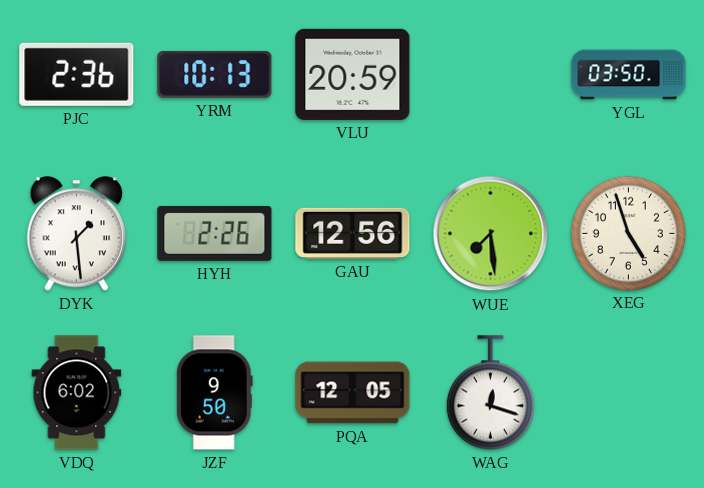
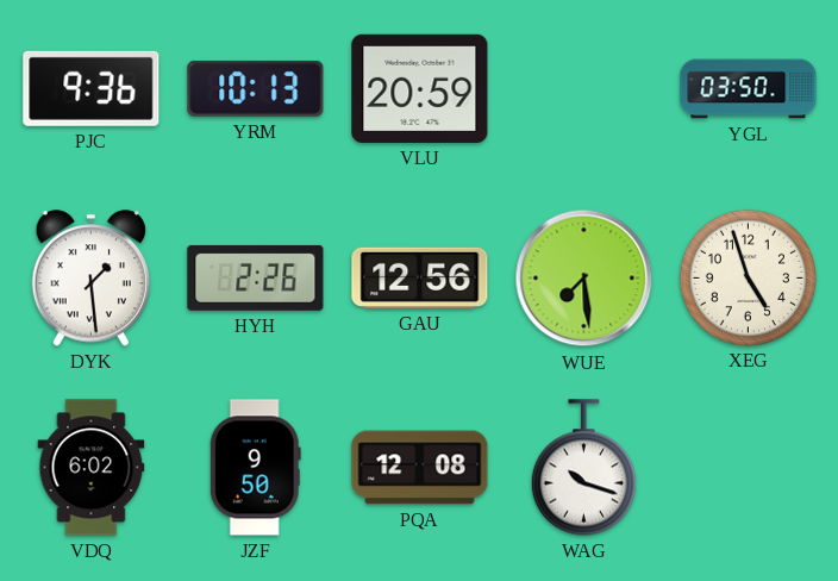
PJC: 2:36 -> 9:36
PQA: 12:05 -> 12:08
WAG: 12:18 -> 10:18
